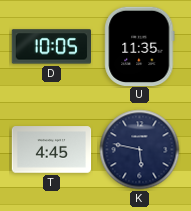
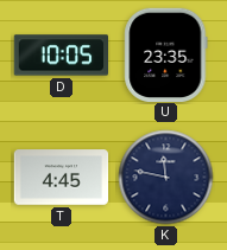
U: 11:35 -> 23:35
K: 5:47 -> 11:47
